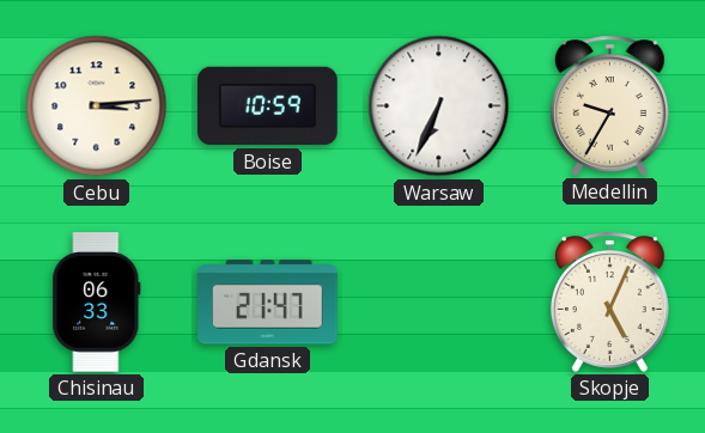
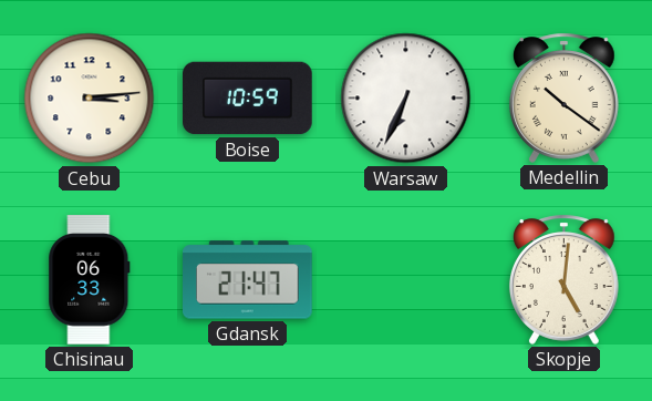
Medellin: 9:35 -> 10:21
Skopje: 5:04 -> 5:01
